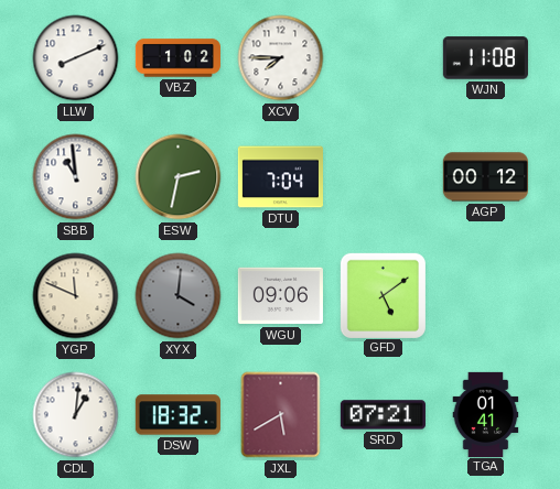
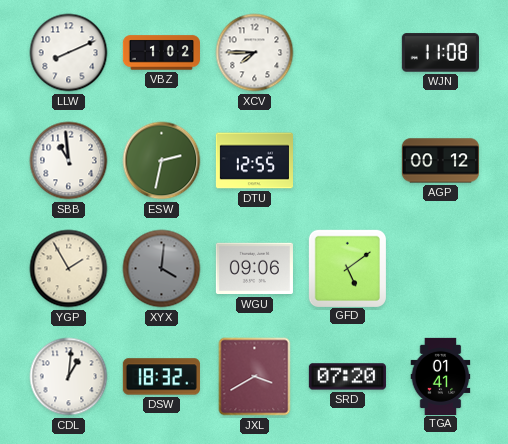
DTU: 7:04 -> 12:55
YGP: 11:49 -> 1:55
JXL: 5:40 -> 3:40
SRD: 07:21 -> 07:20
